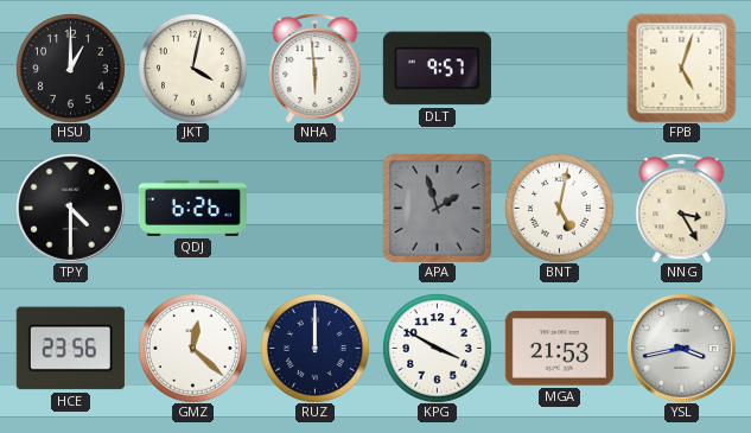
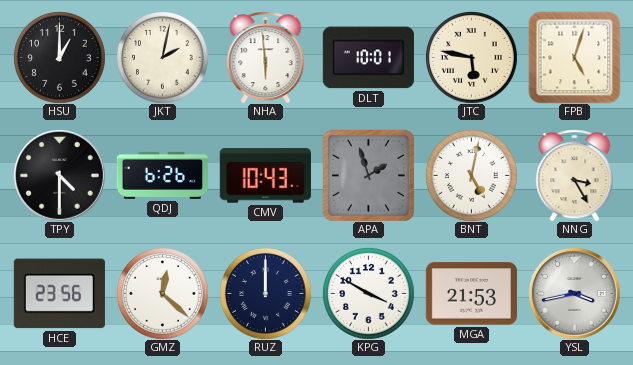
JKT: 4:02 -> 2:02
DLT: 9:57 -> 10:01
JTC: none -> 5:47
CMV: none -> 10:43
